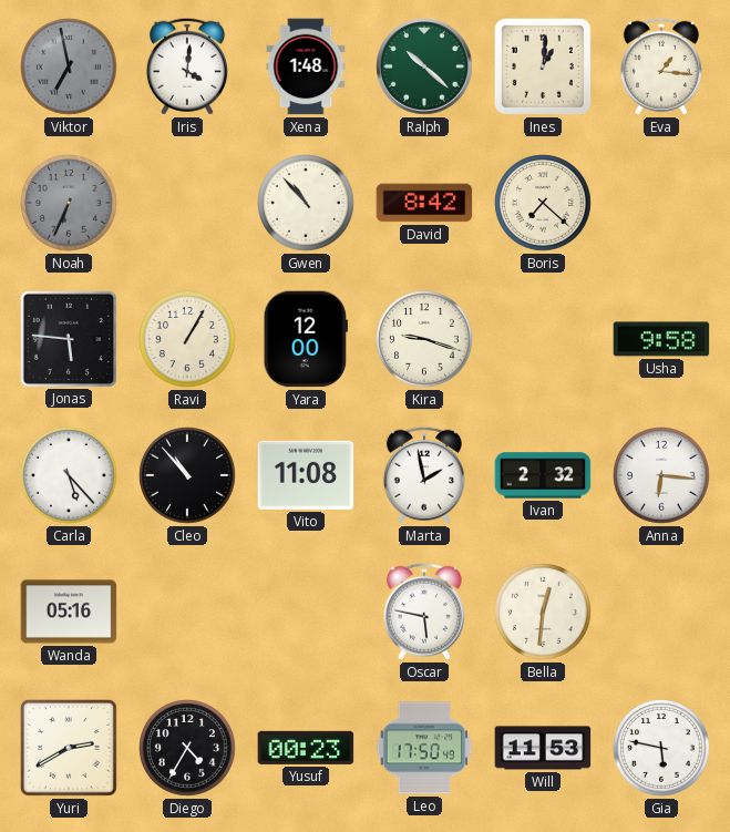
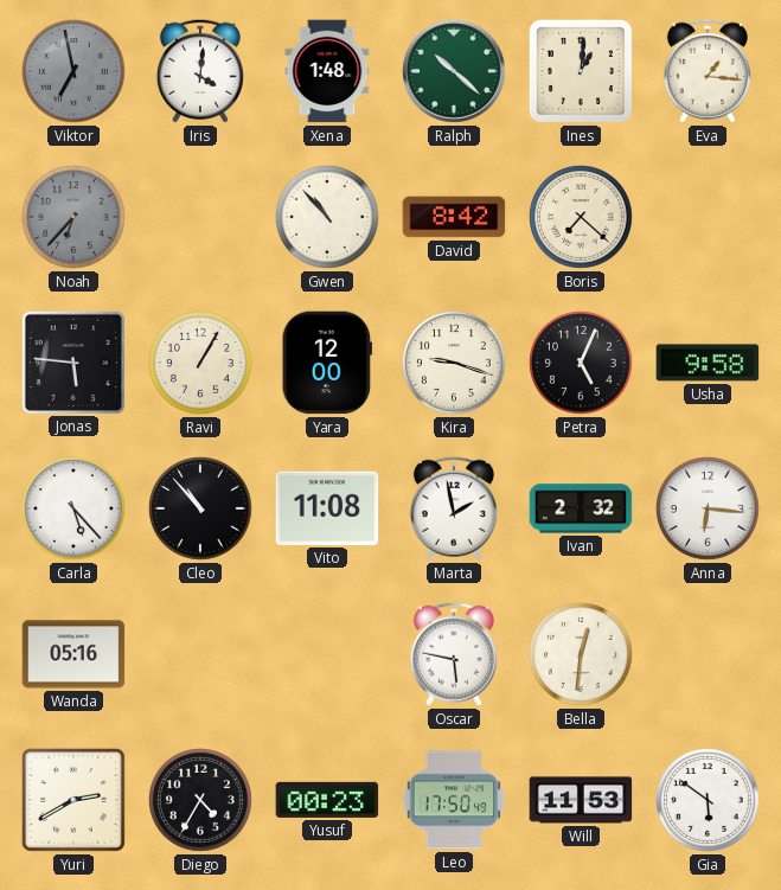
Noah: 6:34 -> 6:37
Petra: none -> 5:04
Gia: 5:47 -> 5:51
